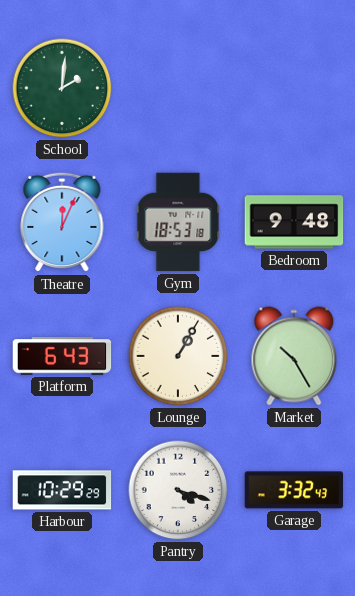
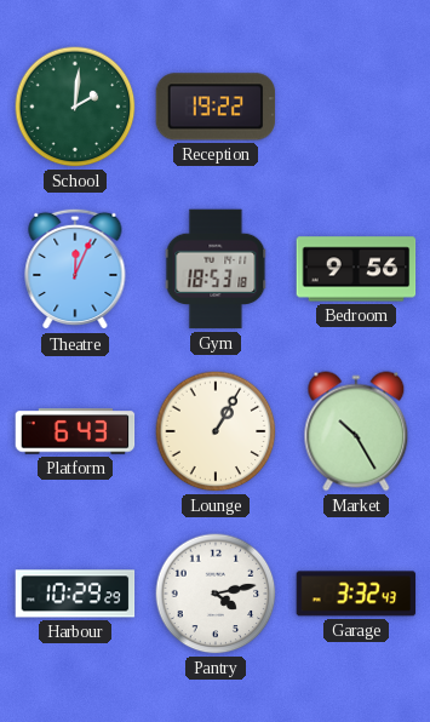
Reception: none -> 19:22
Bedroom: 9:48 -> 9:56
Pantry: 4:18 -> 4:13
